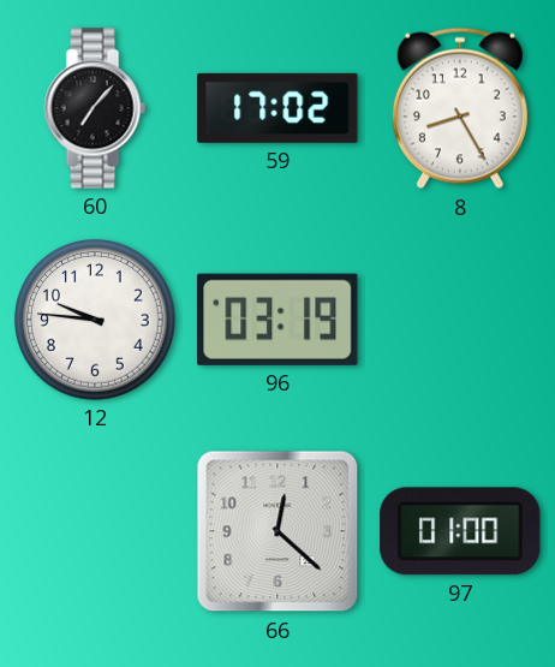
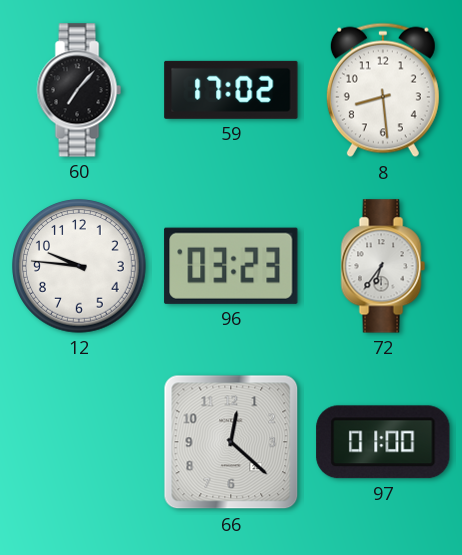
8: 8:25 -> 8:29
96: 03:19 -> 03:23
72: none -> 6:36
